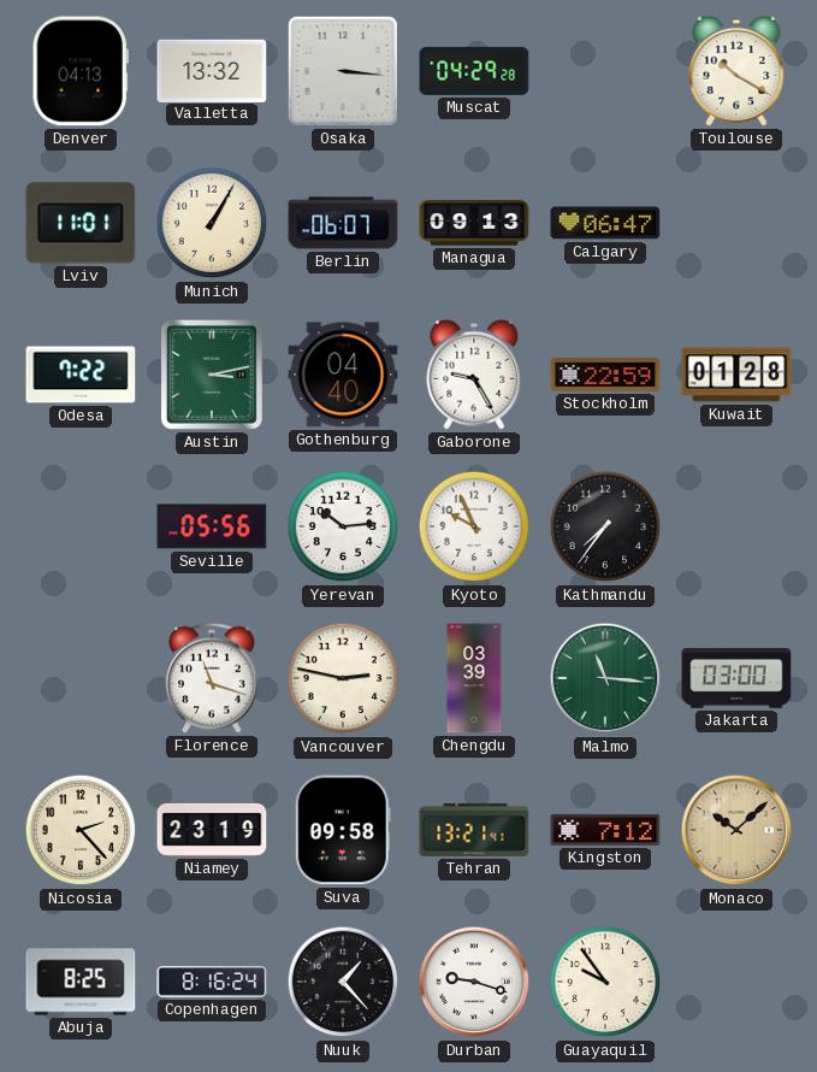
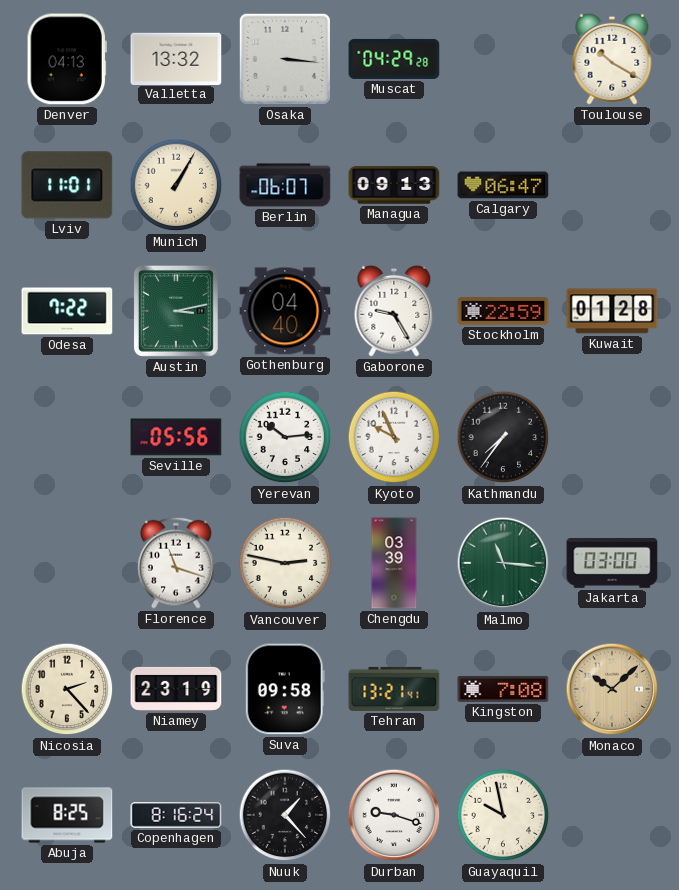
Kingston: 7:12 -> 7:08
Guayaquil: 9:54 -> 9:58
